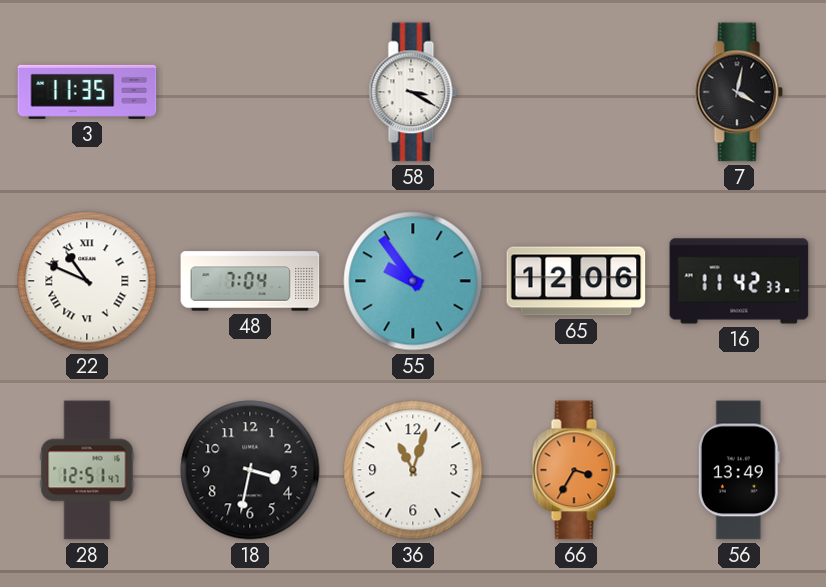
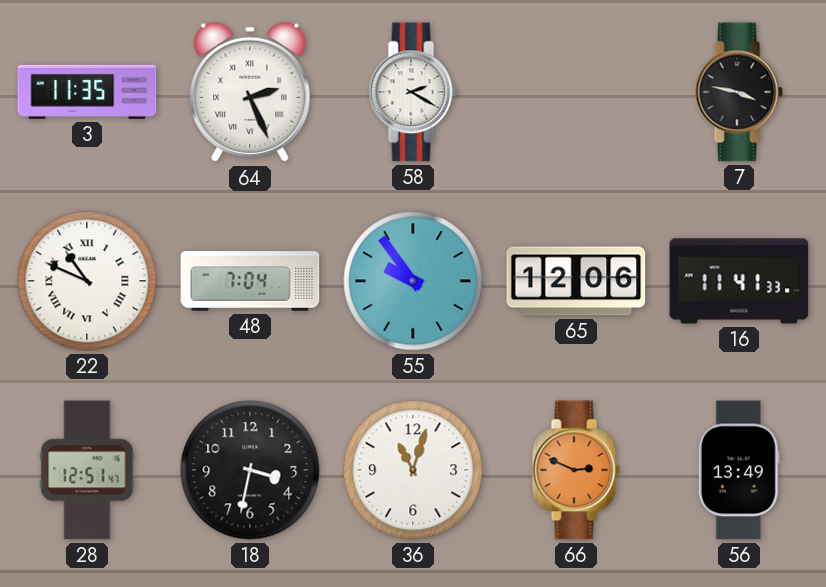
64: none -> 2:26
58: 3:20 -> 2:20
7: 4:02 -> 3:47
16: 11:42 -> 11:41
66: 3:35 -> 2:49
